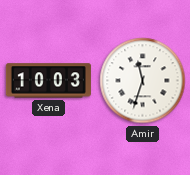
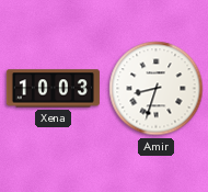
Amir: 11:33 -> 8:33
